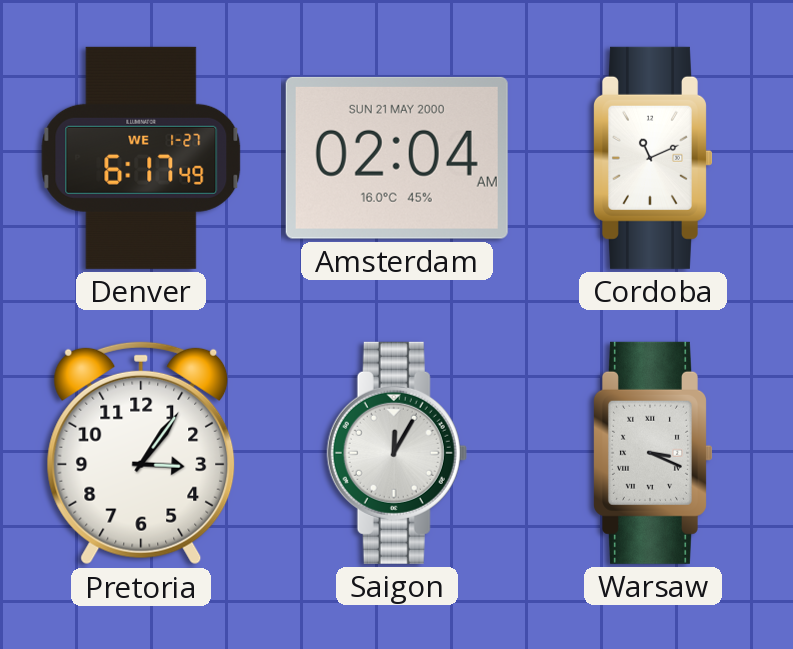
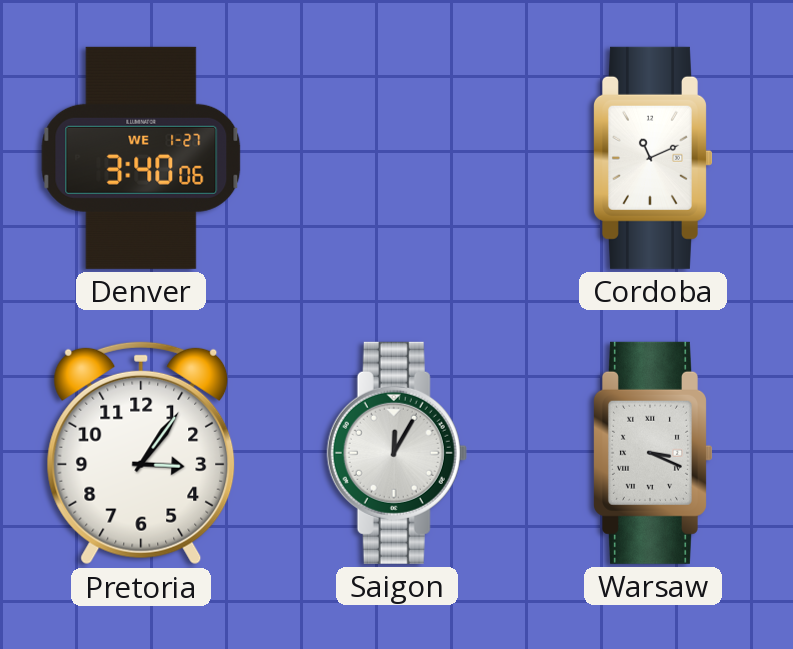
Denver: 6:17 -> 3:40
Amsterdam: 02:04 -> none
